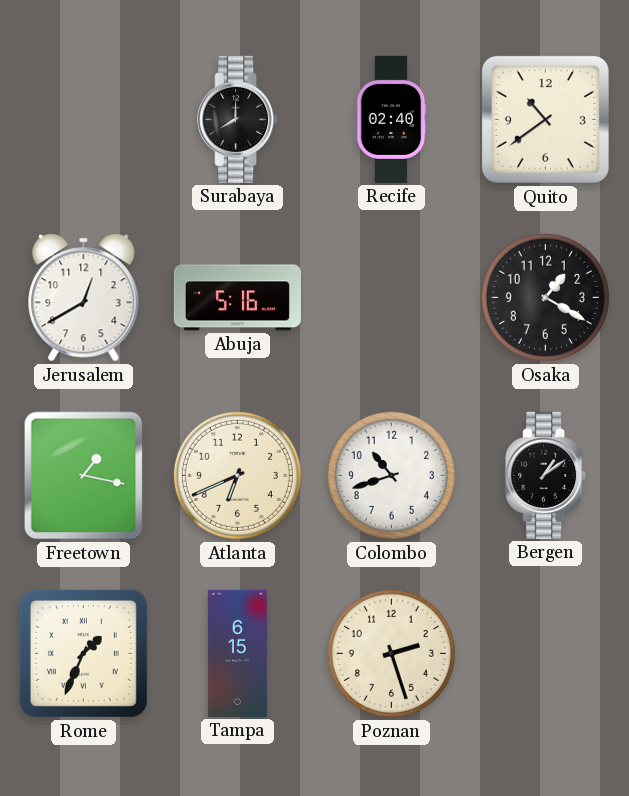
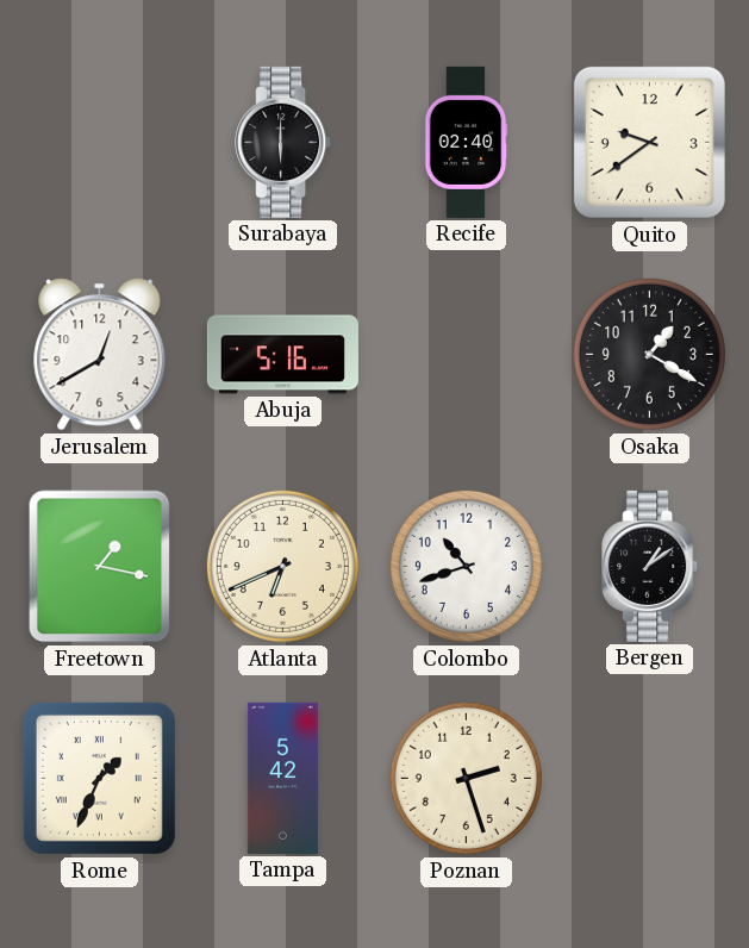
Surabaya: 8:00 -> 6:00
Quito: 10:39 -> 9:39
Tampa: 6:15 -> 5:42
